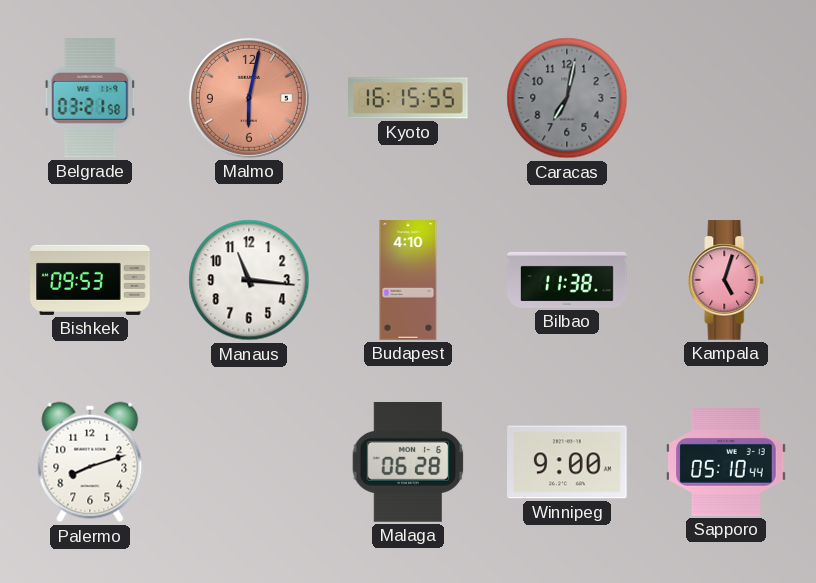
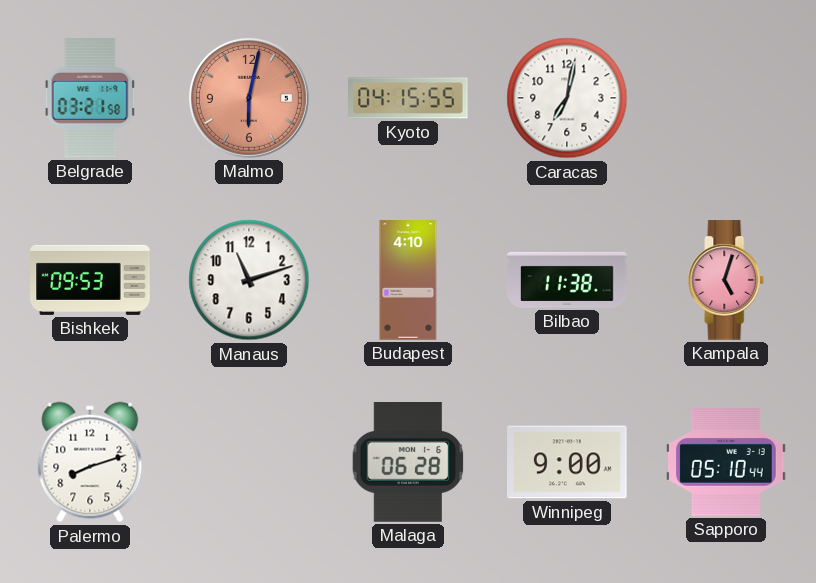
Kyoto: 16:15 -> 04:15
Caracas dial: grey -> white
Manaus: 11:16 -> 11:12
